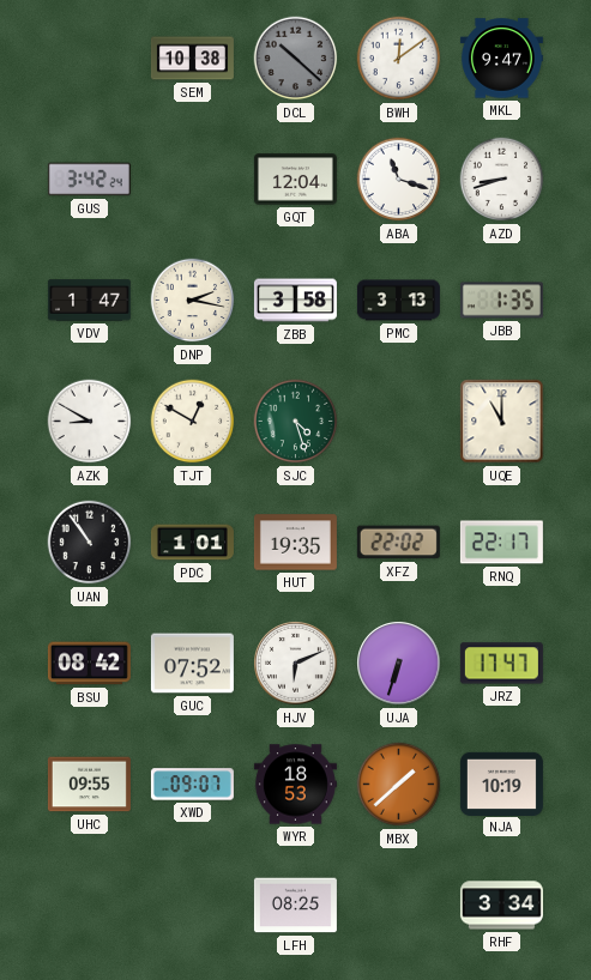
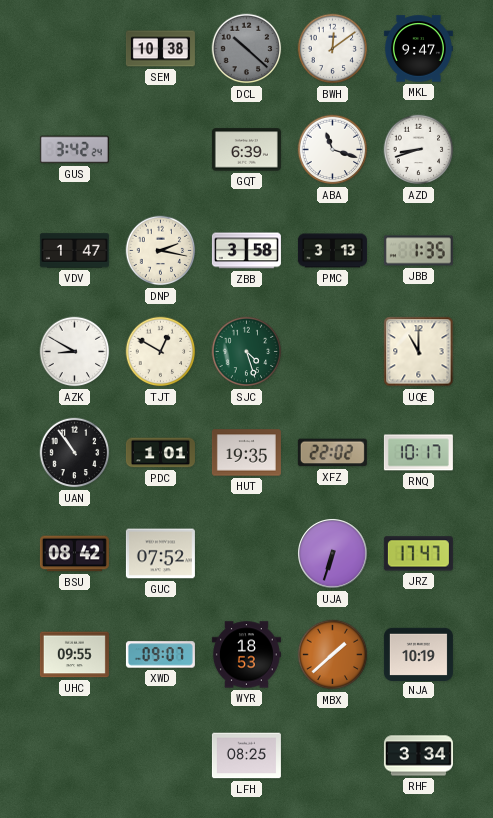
GQT: 12:04 -> 6:39
RNQ: 22:17 -> 10:17
HJV: 6:11 -> none
